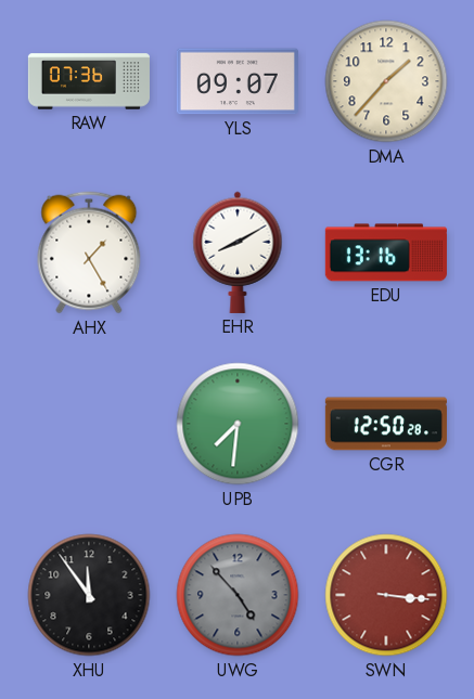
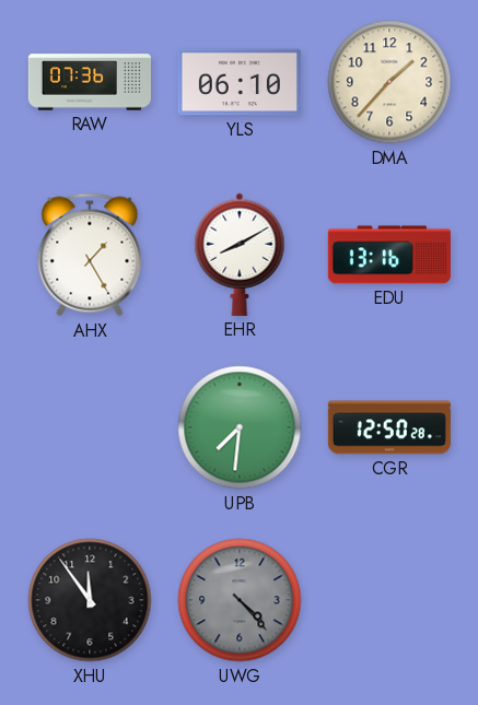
YLS: 09:07 -> 06:10
UWG: 4:53 -> 4:23
SWN: 3:16 -> none
